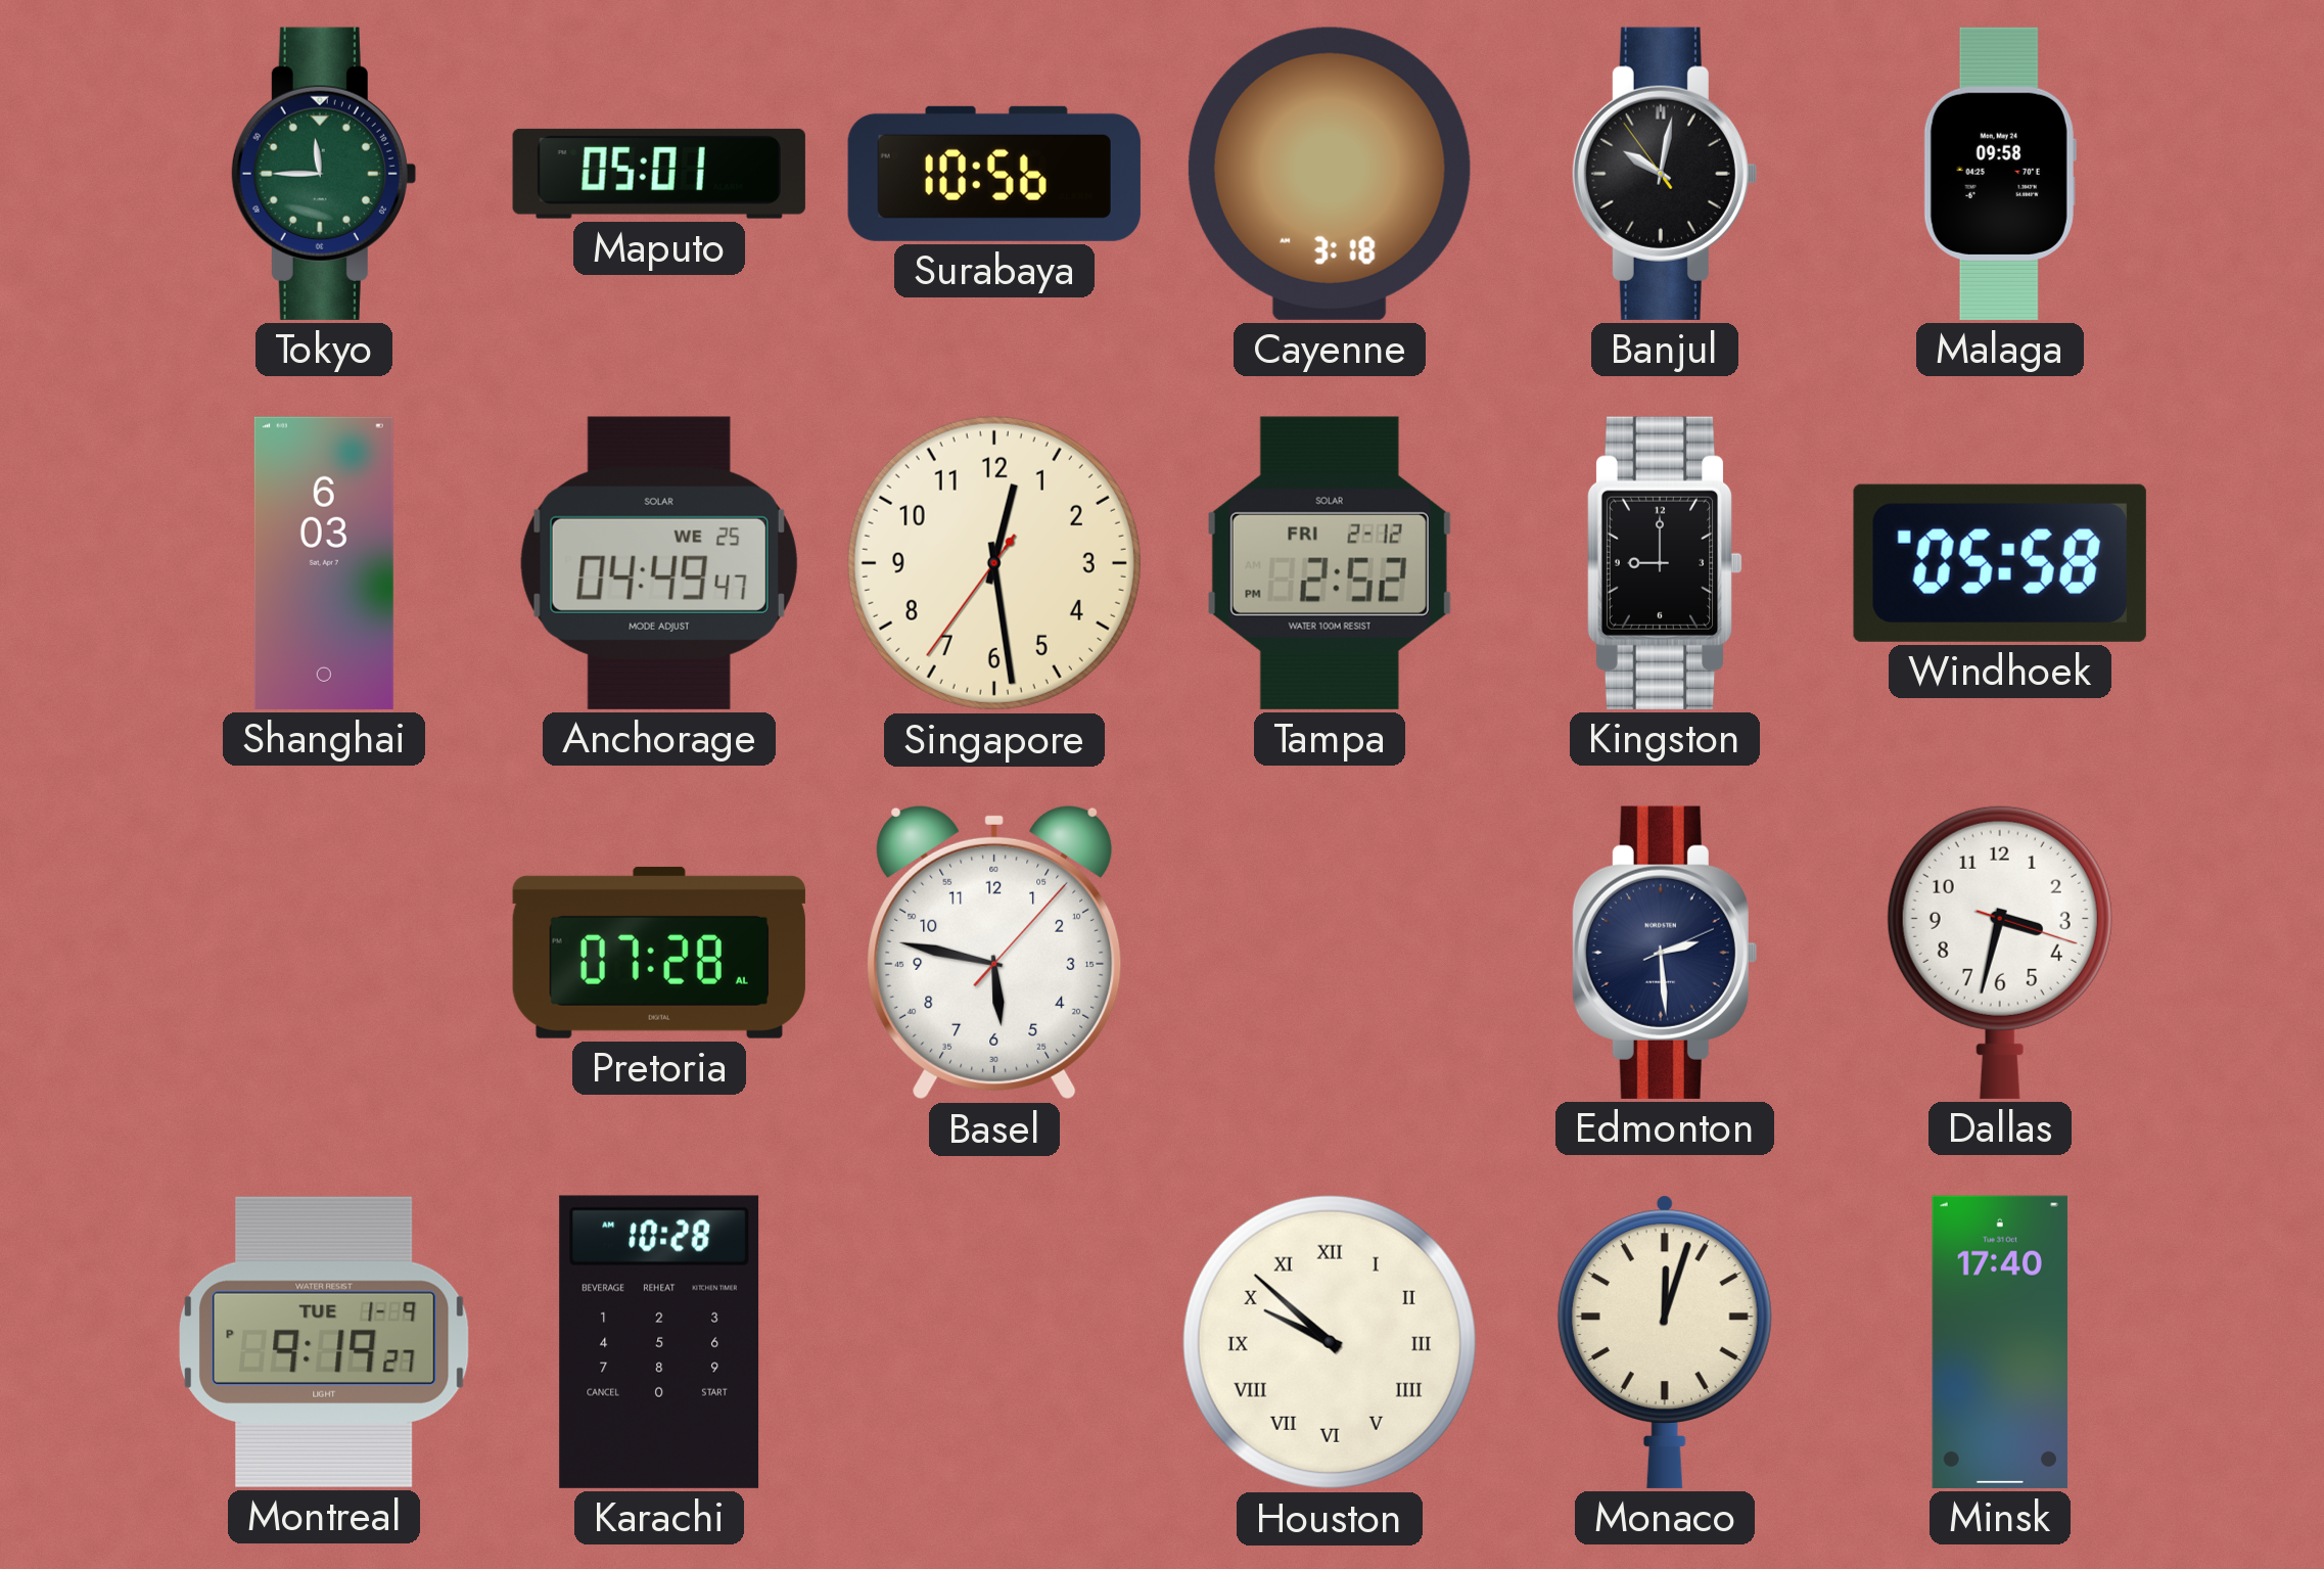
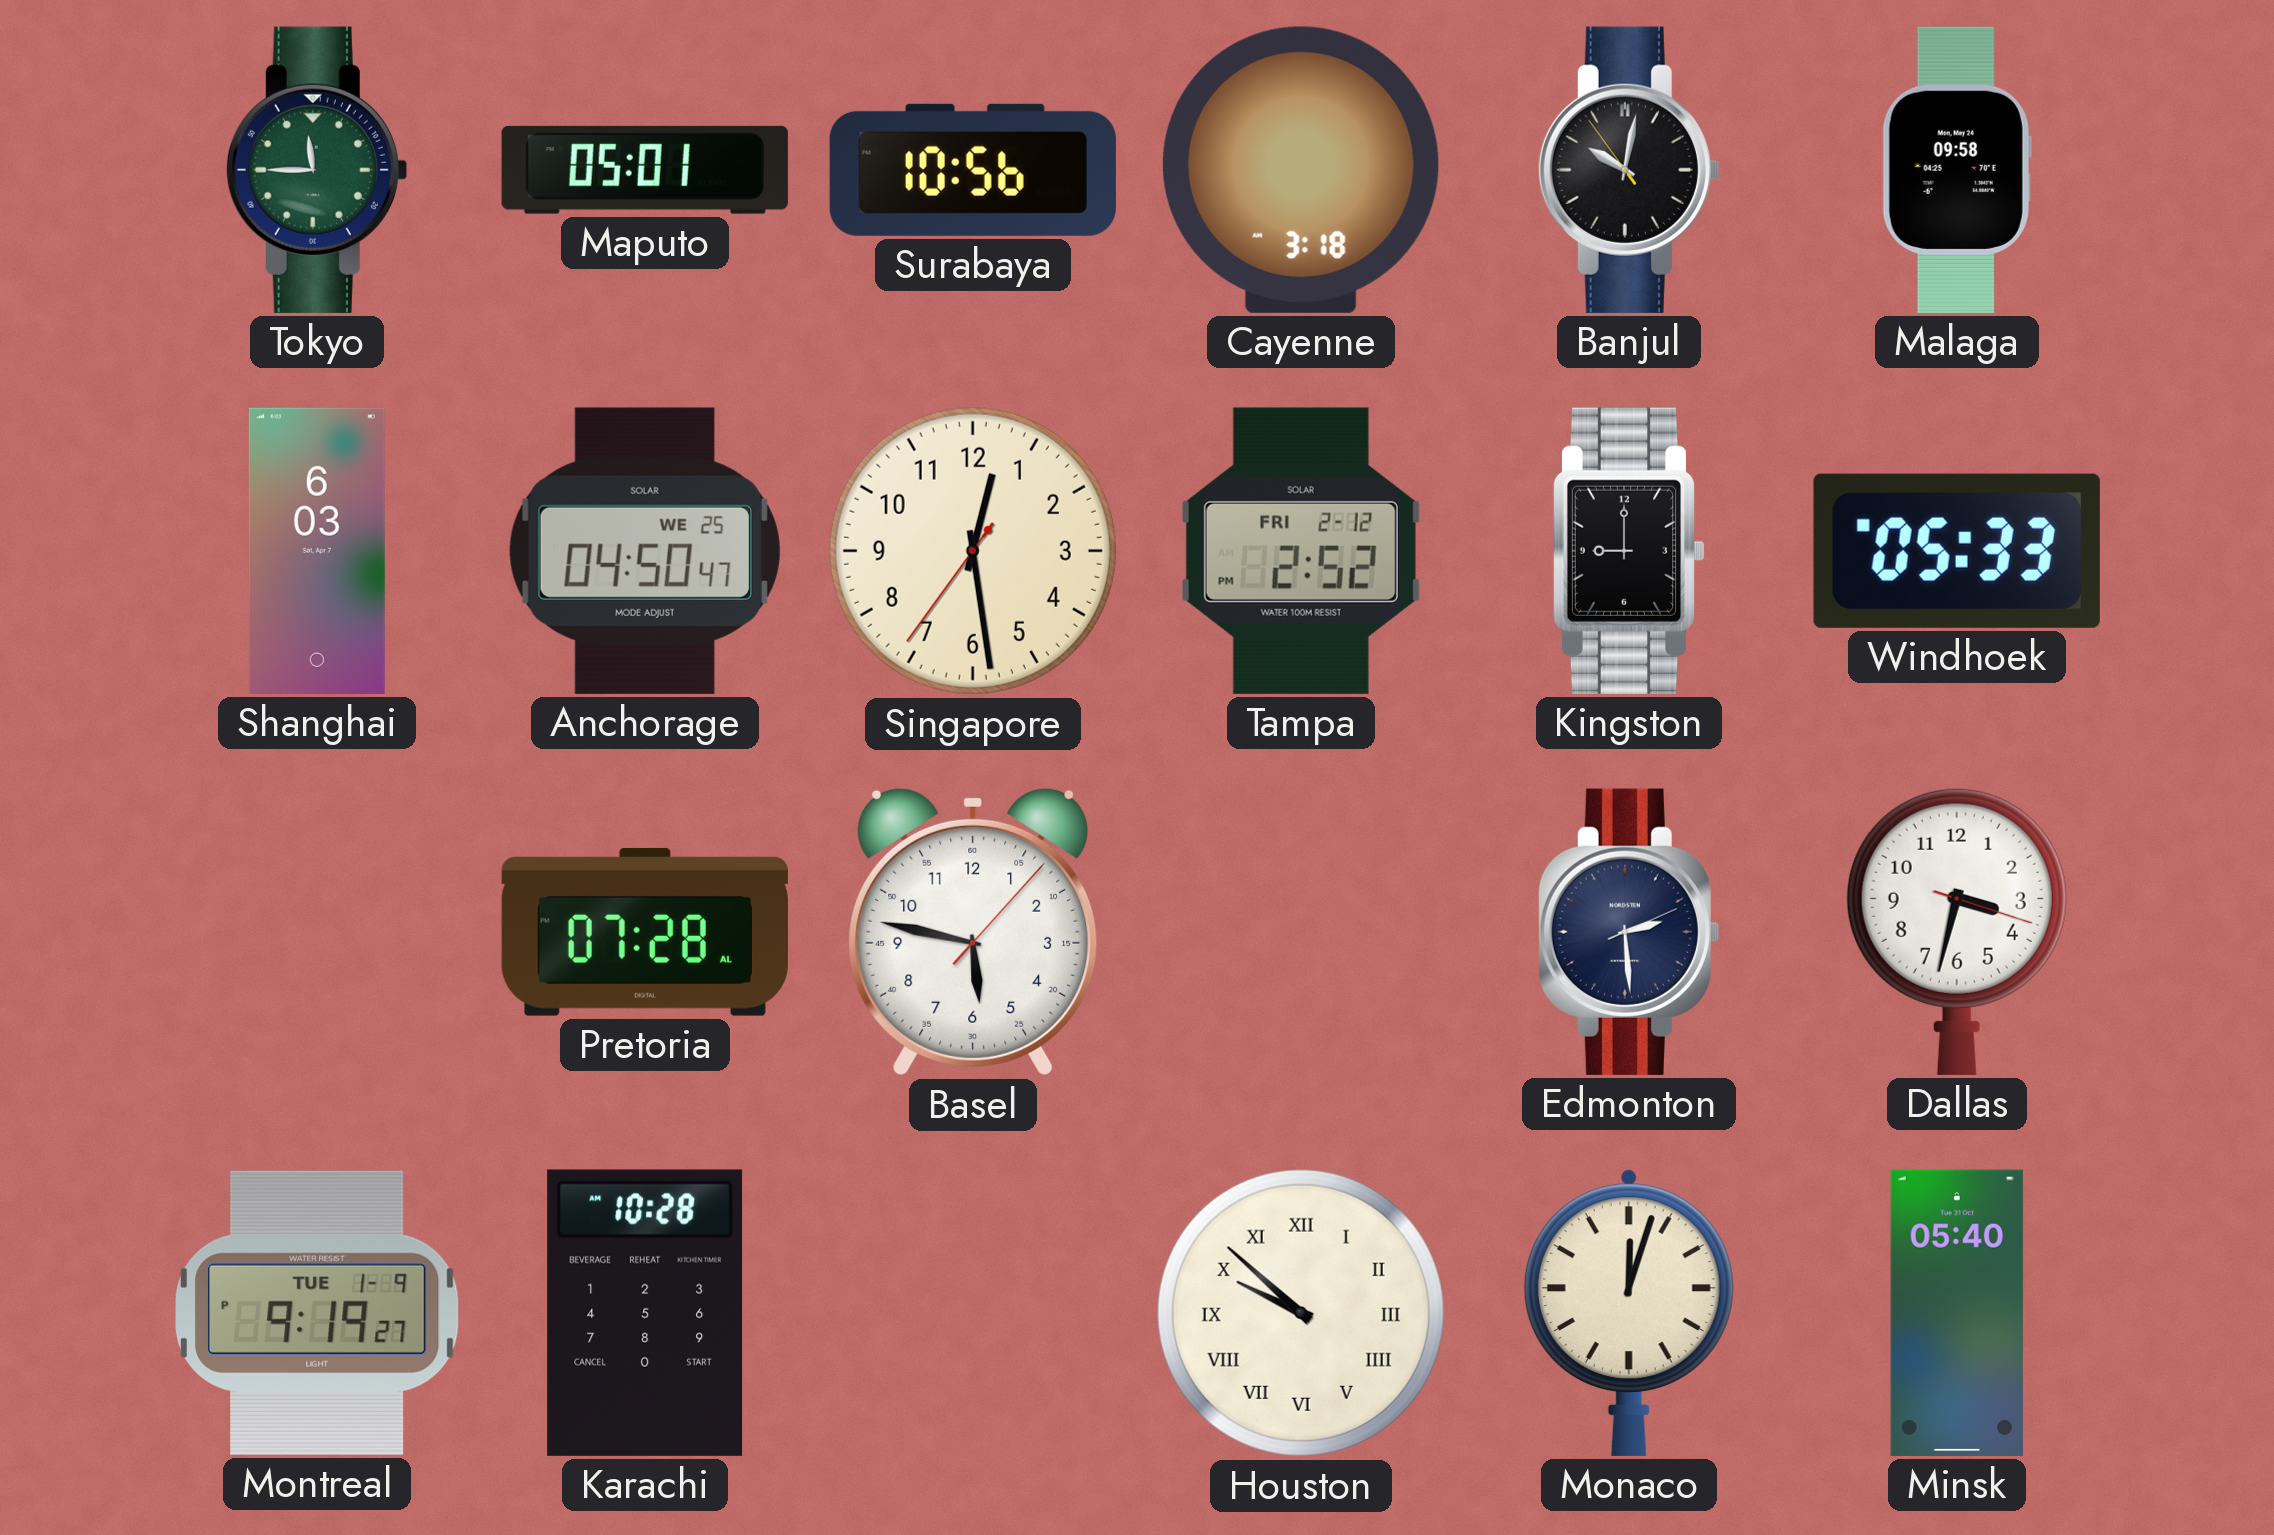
Anchorage: 04:49 -> 04:50
Windhoek: 05:58 -> 05:33
Minsk: 17:40 -> 05:40
